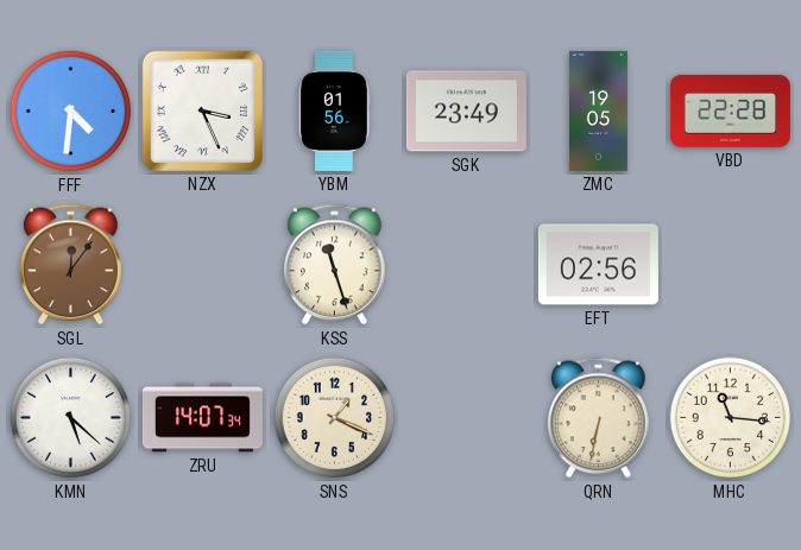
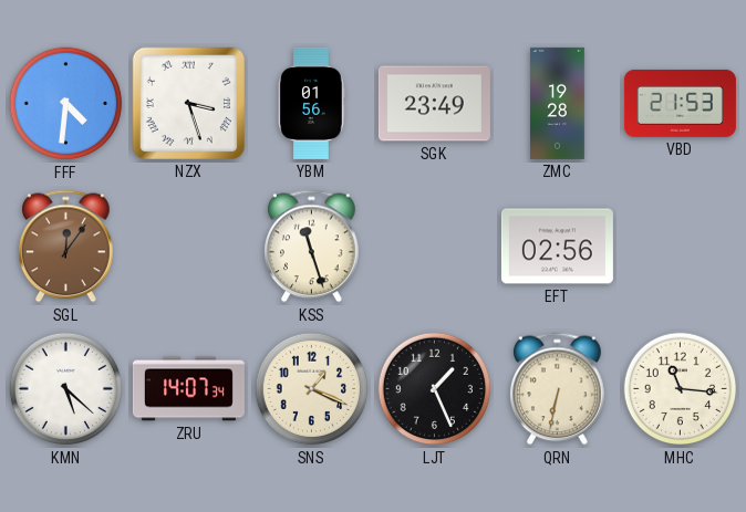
NZX: 3:26 -> 3:27
ZMC: 19:05 -> 19:28
VBD: 22:28 -> 21:53
LJT: none -> 1:26
